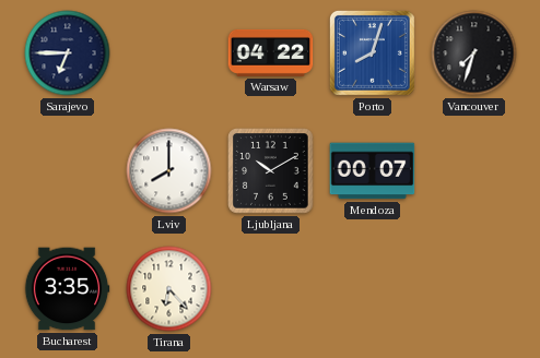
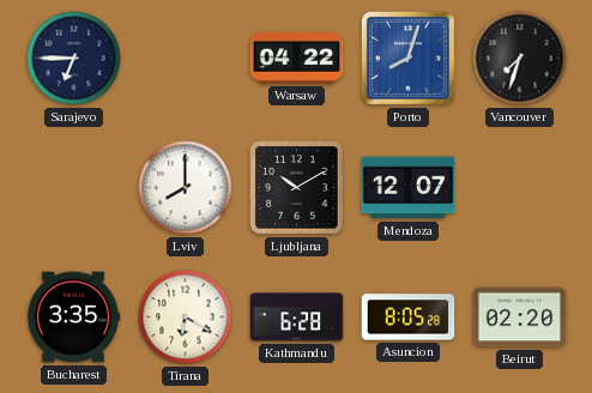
Mendoza: 00:07 -> 12:07
Tirana: 6:23 -> 6:20
Kathmandu: none -> 6:28
Asuncion: none -> 8:05
Beirut: none -> 02:20
